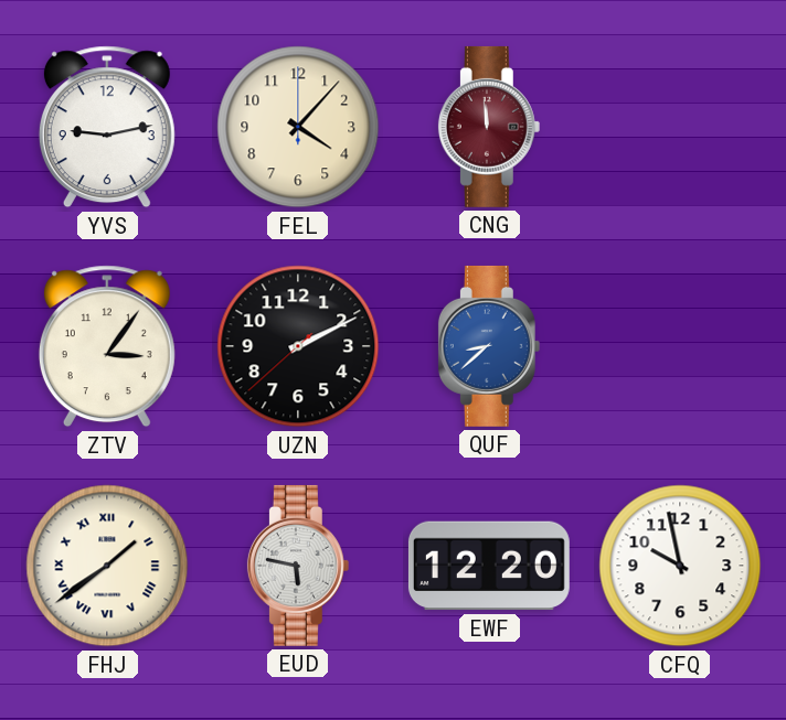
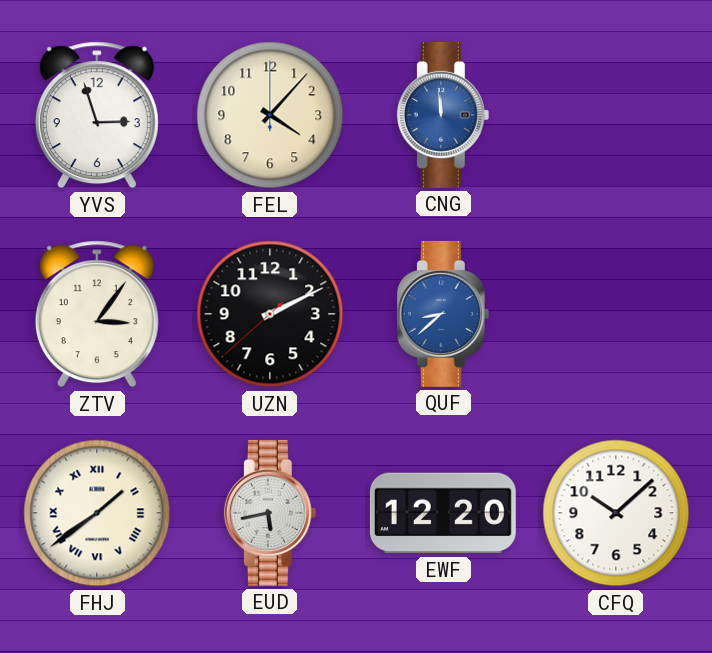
YVS: 9:13 -> 2:57
CNG dial: burgundy -> blue
EUD: 5:47 -> 5:43
CFQ: 9:58 -> 10:08
